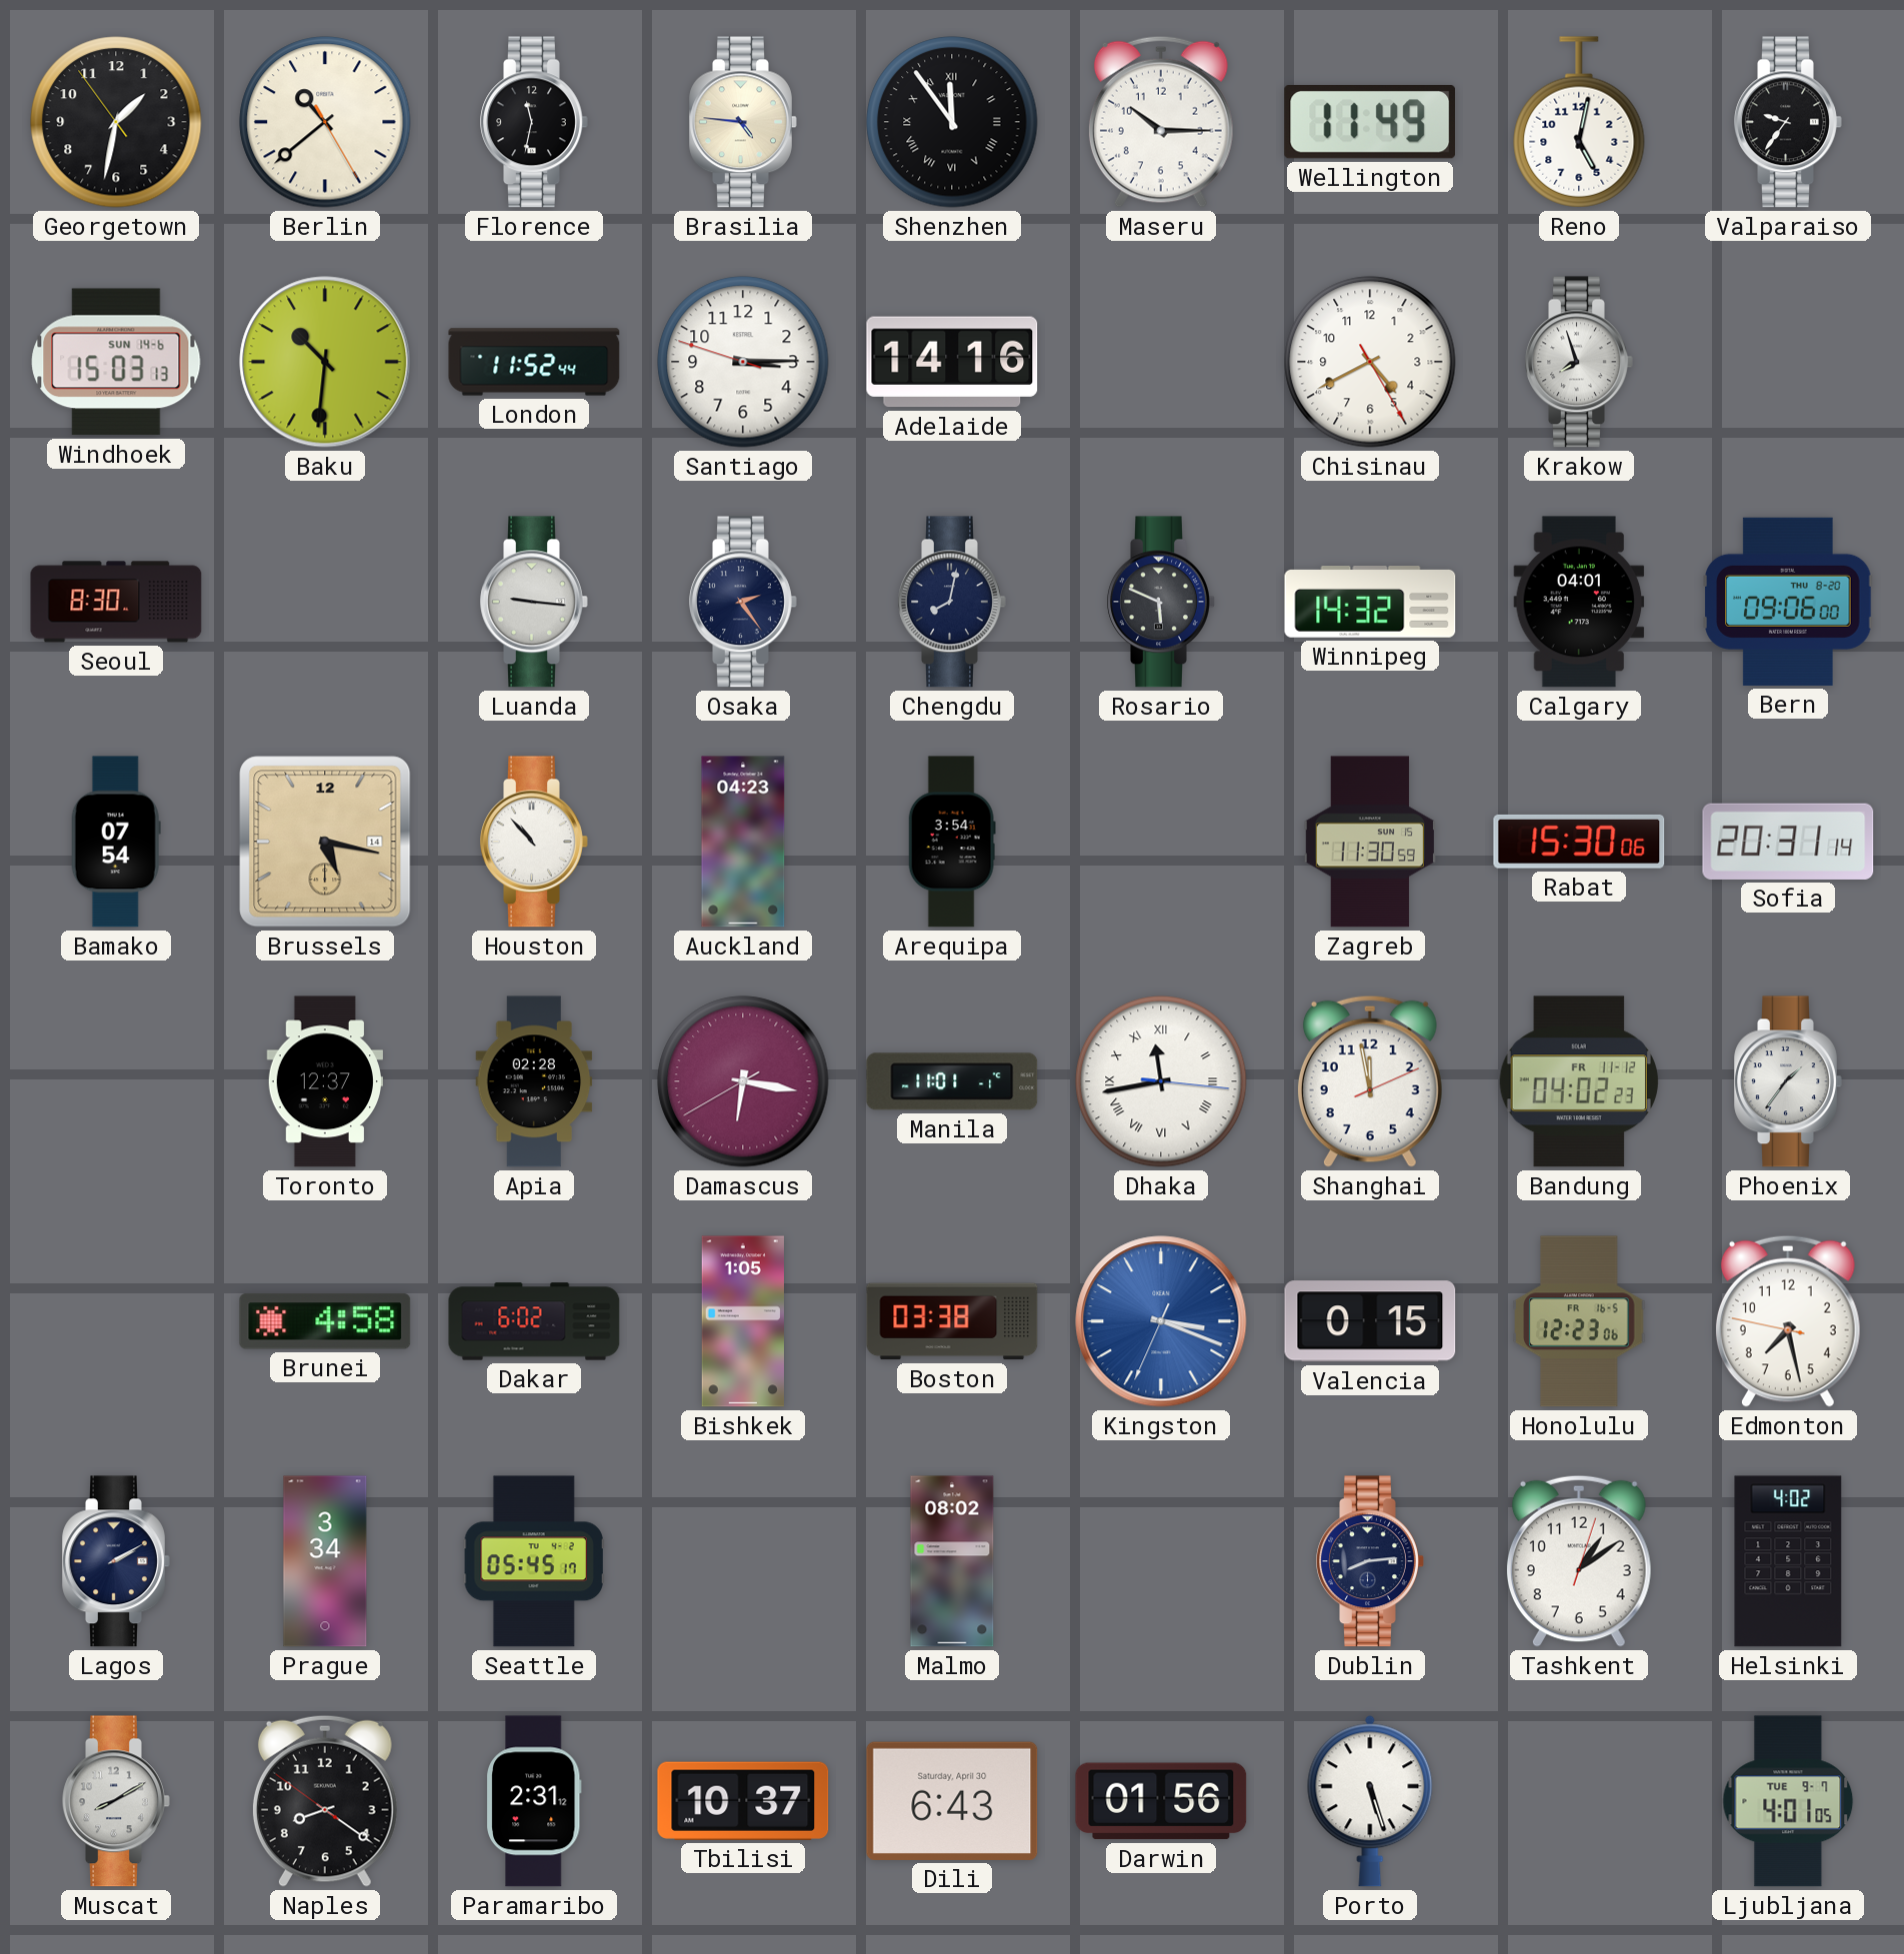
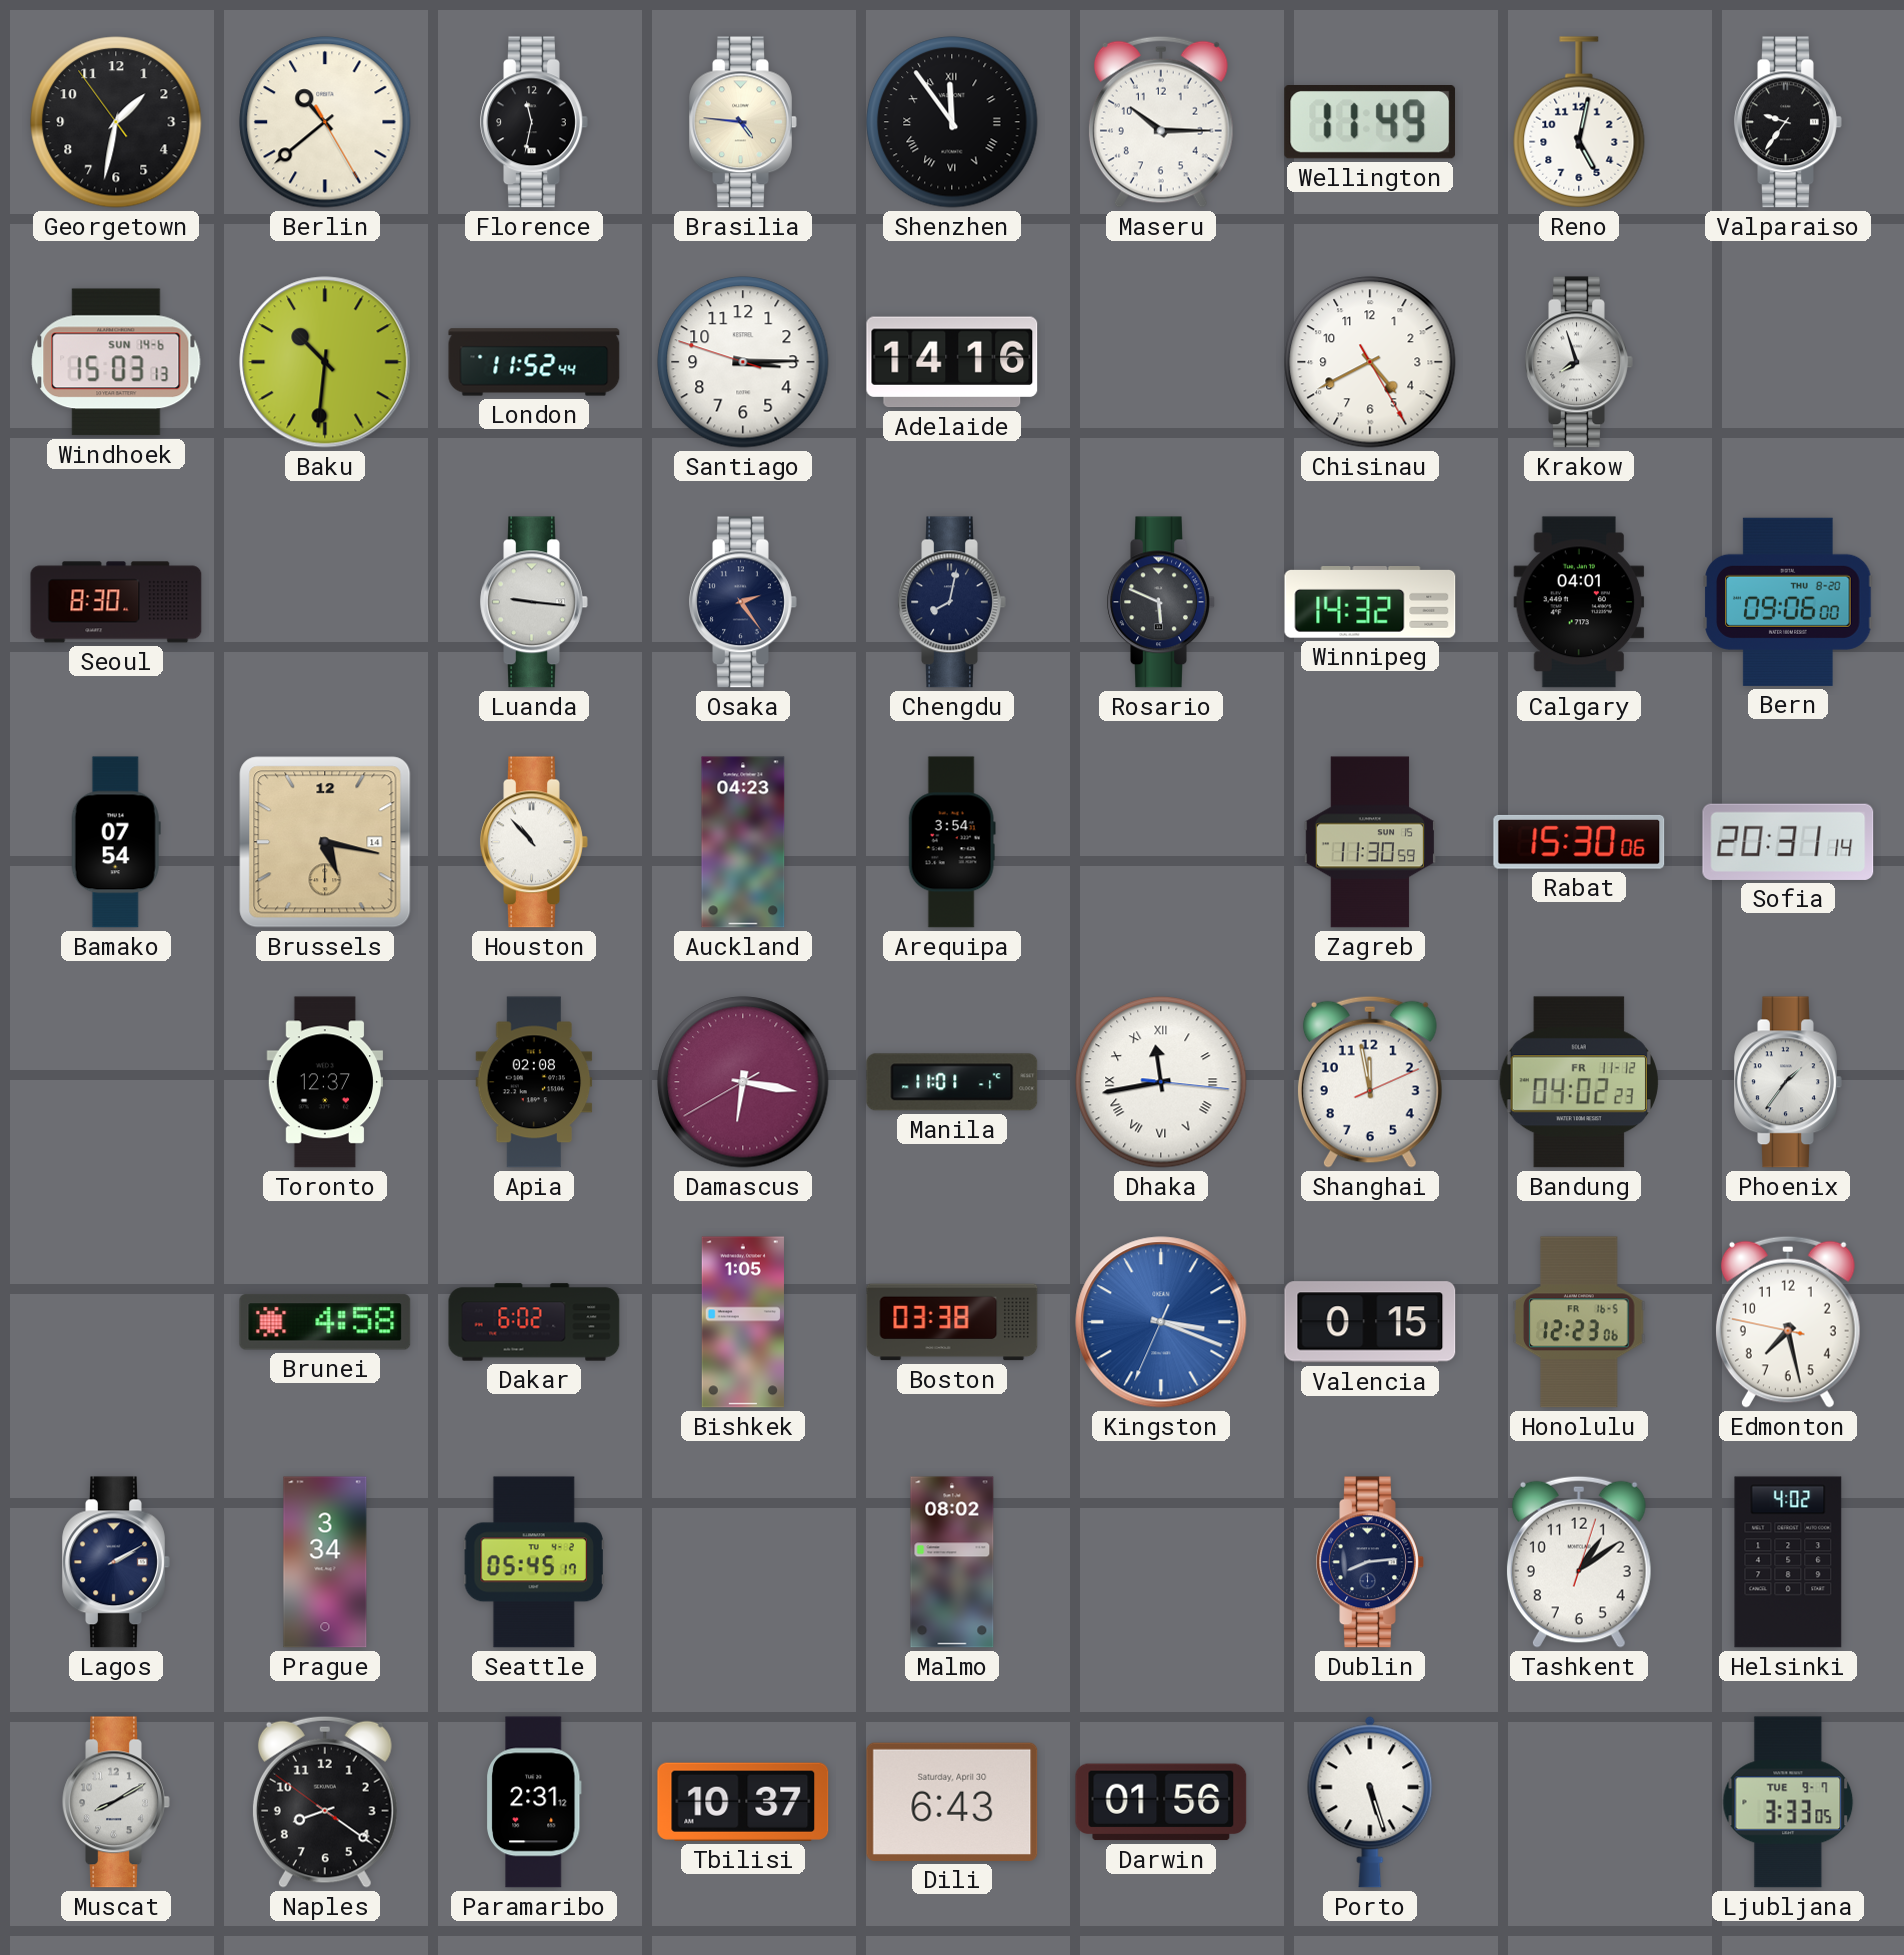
Apia: 02:28 -> 02:08
Ljubljana: 4:01 -> 3:33
